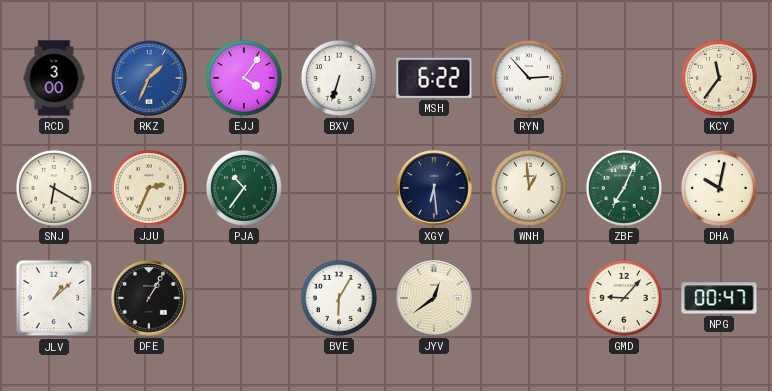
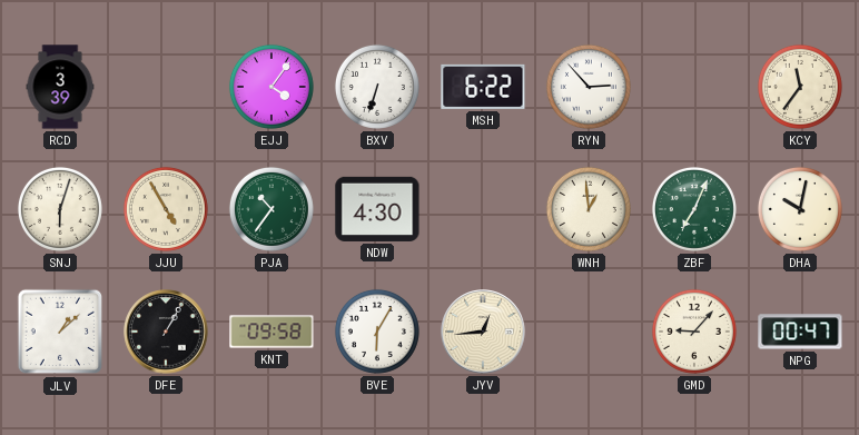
RCD: 3:00 -> 3:39
RKZ: 1:34 -> none
SNJ: 6:20 -> 6:03
JJU: 2:34 -> 4:55
NDW: none -> 4:30
XGY: 6:29 -> none
KNT: none -> 09:58
JYV: 12:39 -> 12:44
